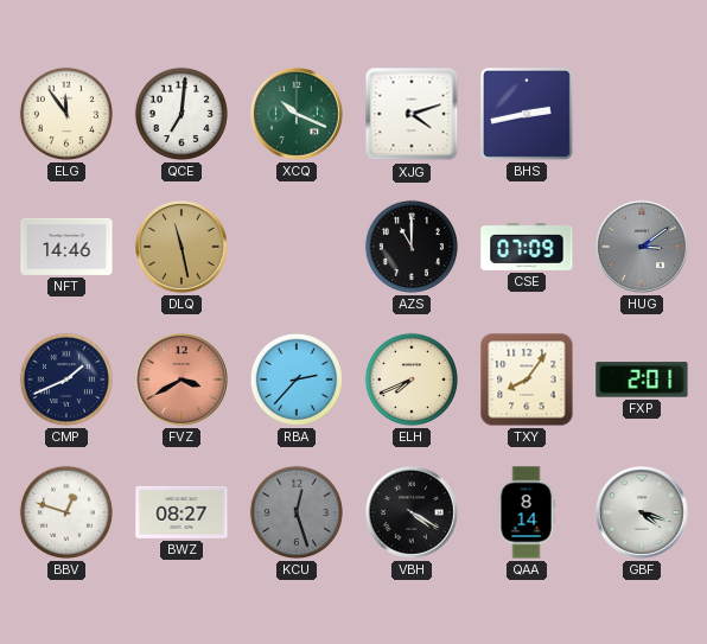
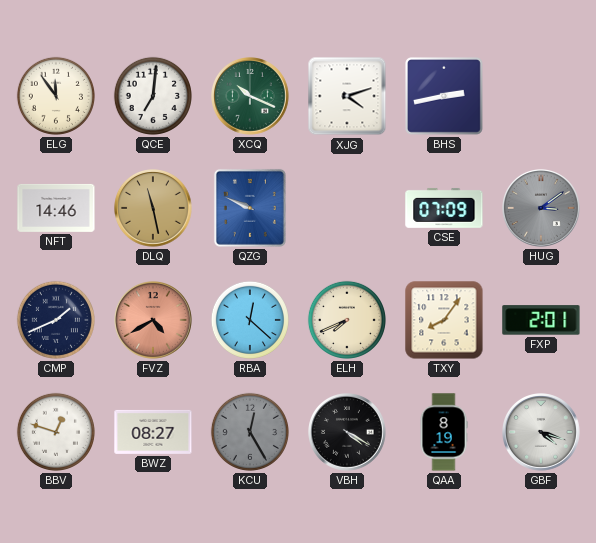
QZG: none -> 9:49
AZS: 11:00 -> none
FVZ: 3:40 -> 4:40
RBA: 2:37 -> 12:22
KCU: 12:27 -> 12:25
QAA: 8:14 -> 8:19
